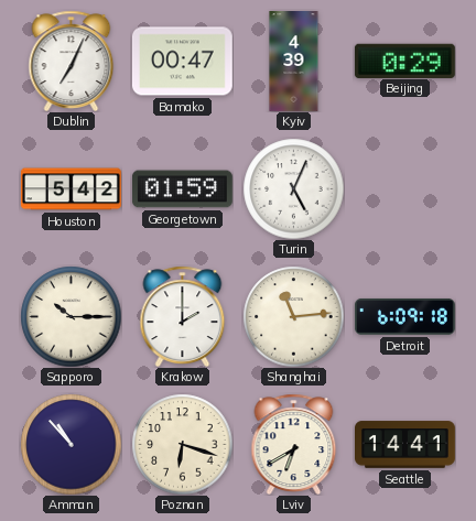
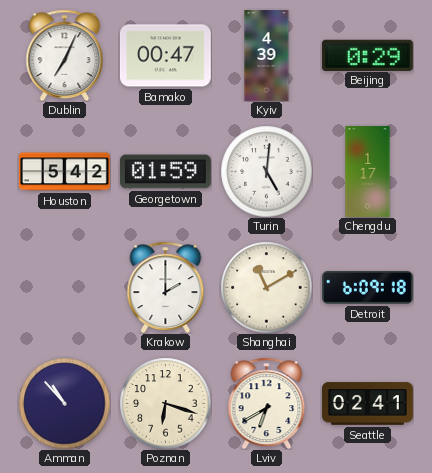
Turin: 5:04 -> 5:01
Chengdu: none -> 1:17
Sapporo: 10:15 -> none
Shanghai: 11:14 -> 11:10
Seattle: 14:41 -> 02:41
